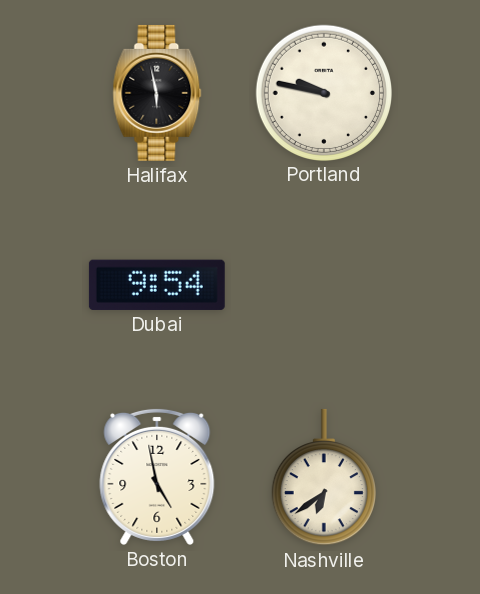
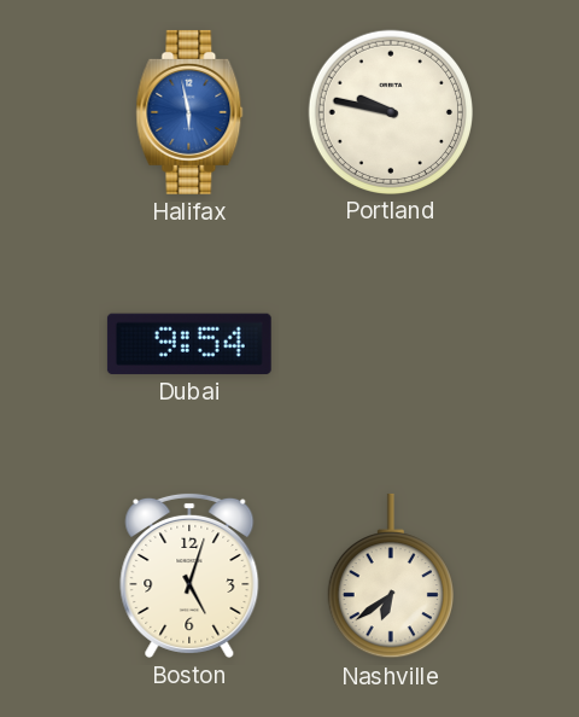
Halifax dial: black -> blue
Boston: 4:58 -> 5:03
